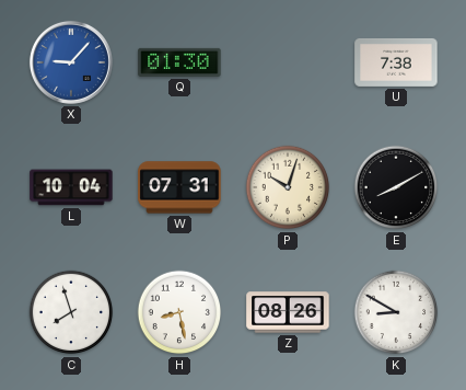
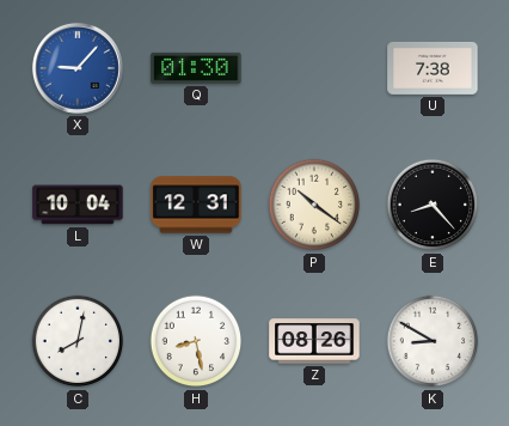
W: 07:31 -> 12:31
P: 10:03 -> 10:21
E: 8:10 -> 8:23
C: 7:57 -> 8:02
